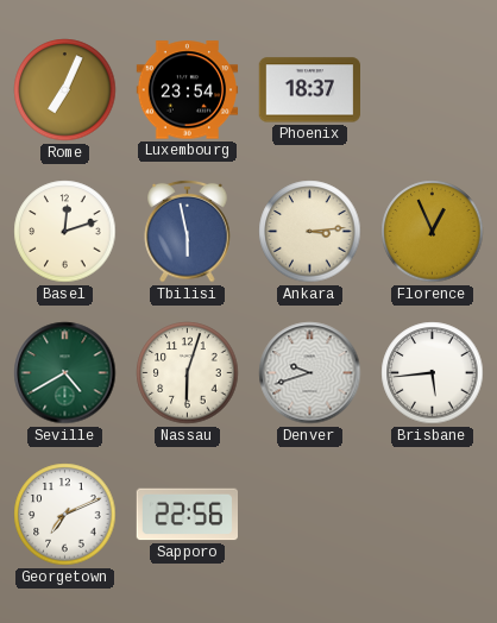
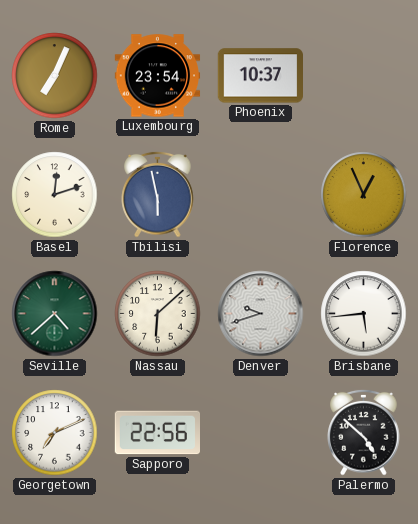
Phoenix: 18:37 -> 10:37
Ankara: 3:14 -> none
Seville: 4:40 -> 4:38
Nassau: 6:03 -> 6:08
Palermo: none -> 4:52
